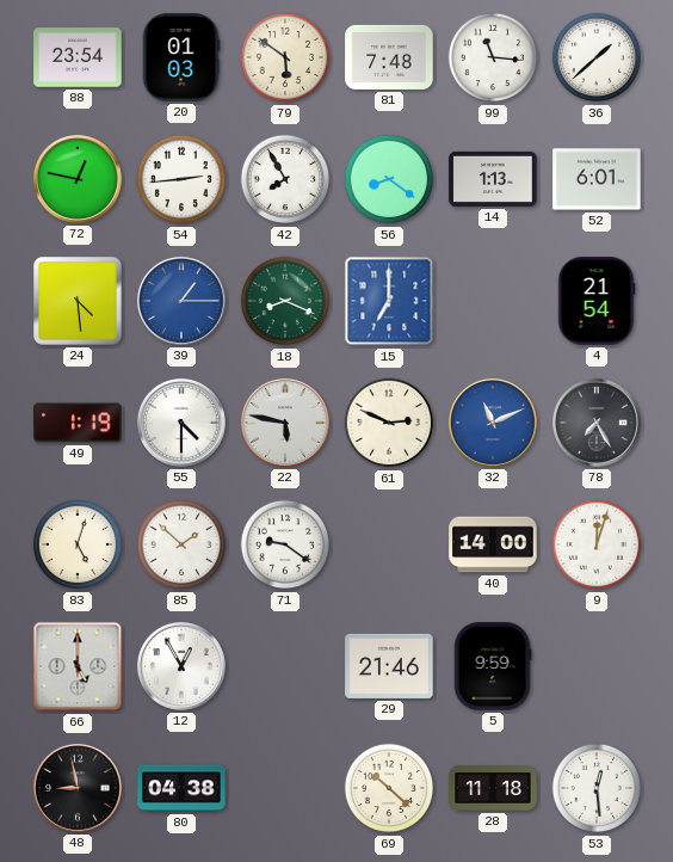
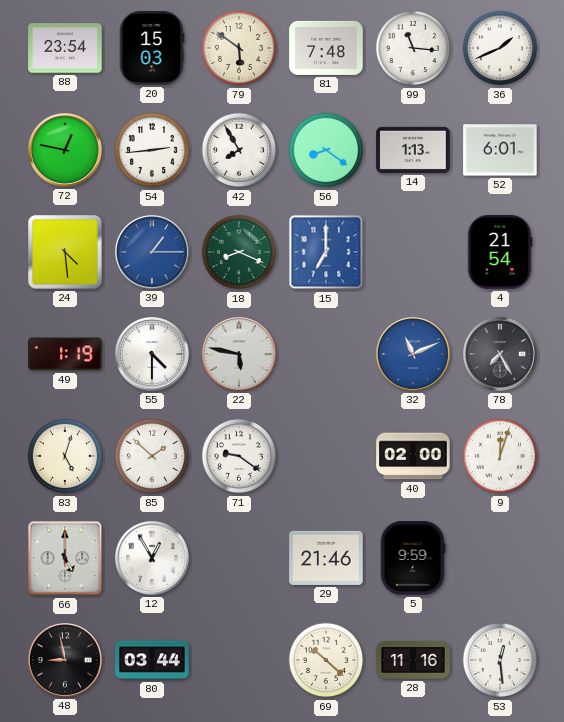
20: 01:03 -> 15:03
36: 1:38 -> 1:41
61: 2:49 -> none
40: 14:00 -> 02:00
80: 04:38 -> 03:44
28: 11:18 -> 11:16
